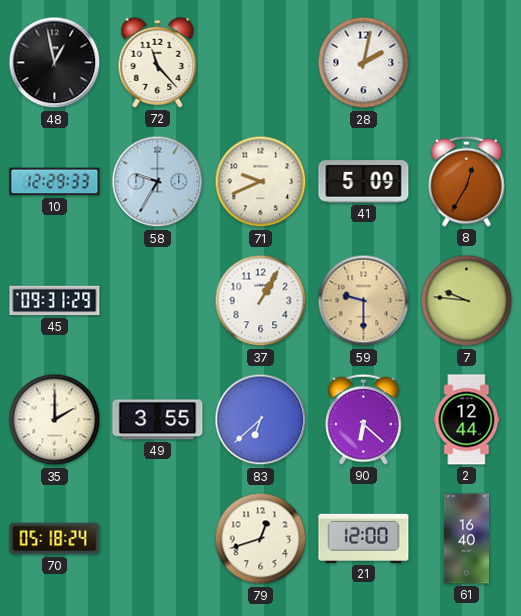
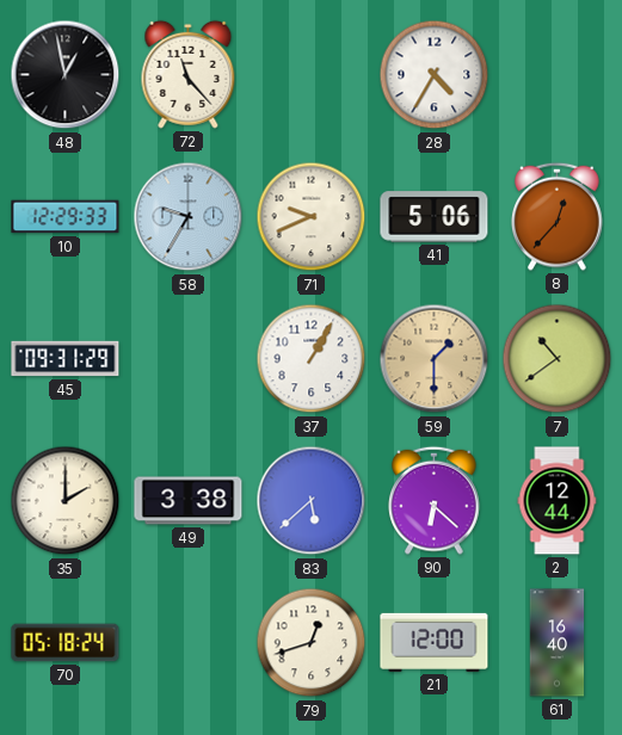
28: 2:02 -> 4:35
41: 5:09 -> 5:06
8: 12:35 -> 12:37
59: 9:30 -> 1:30
7: 9:46 -> 10:39
49: 3:55 -> 3:38
83: 6:38 -> 5:38
